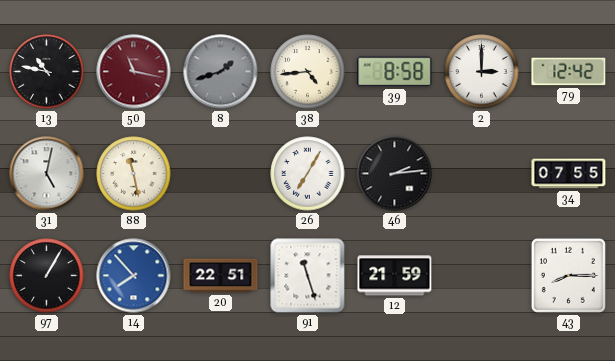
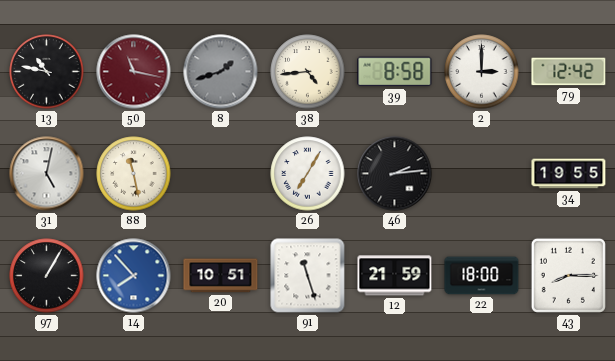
34: 07:55 -> 19:55
20: 22:51 -> 10:51
22: none -> 18:00
